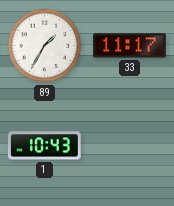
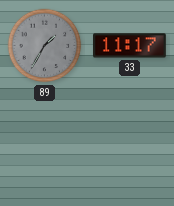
89 dial: white -> grey
1: 10:43 -> none
